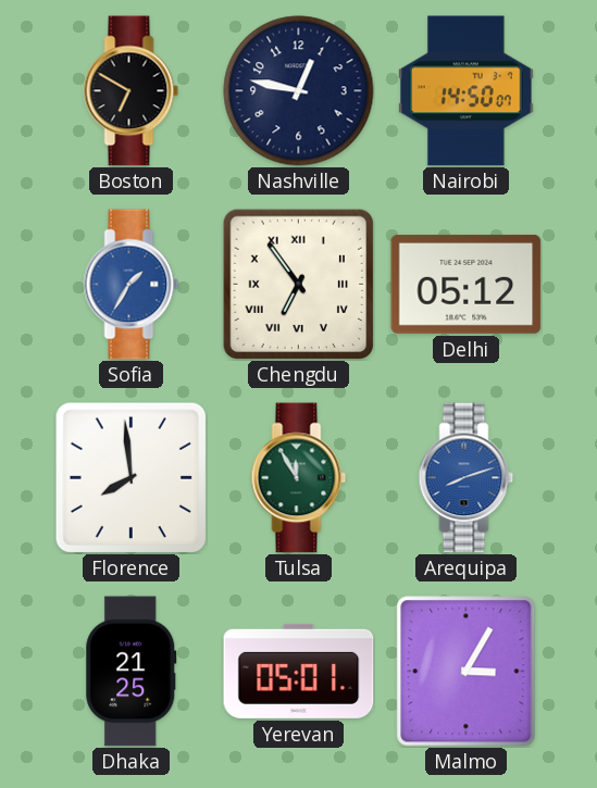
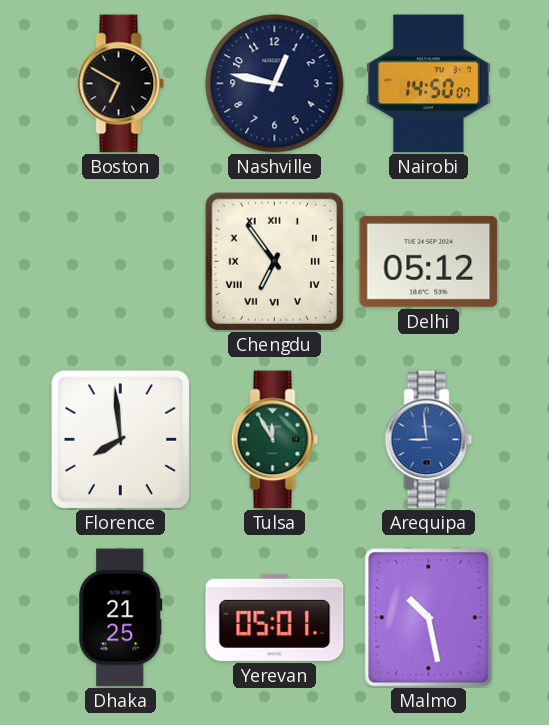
Sofia: 1:35 -> none
Arequipa: 8:12 -> 8:59
Malmo: 3:05 -> 10:28
